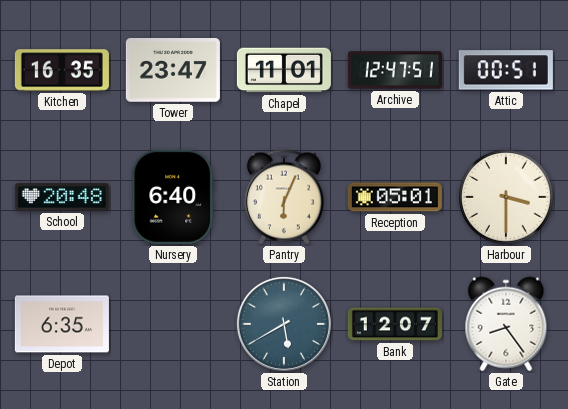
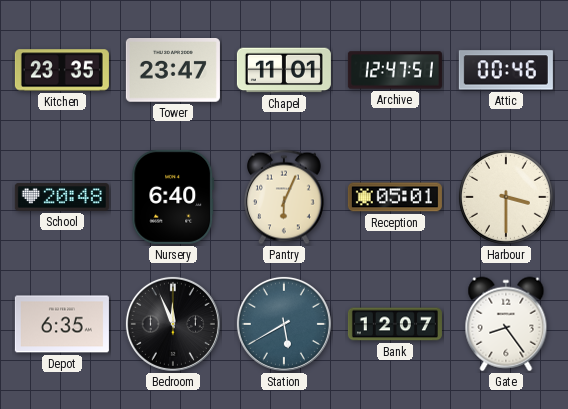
Kitchen: 16:35 -> 23:35
Attic: 00:51 -> 00:46
Bedroom: none -> 11:56
